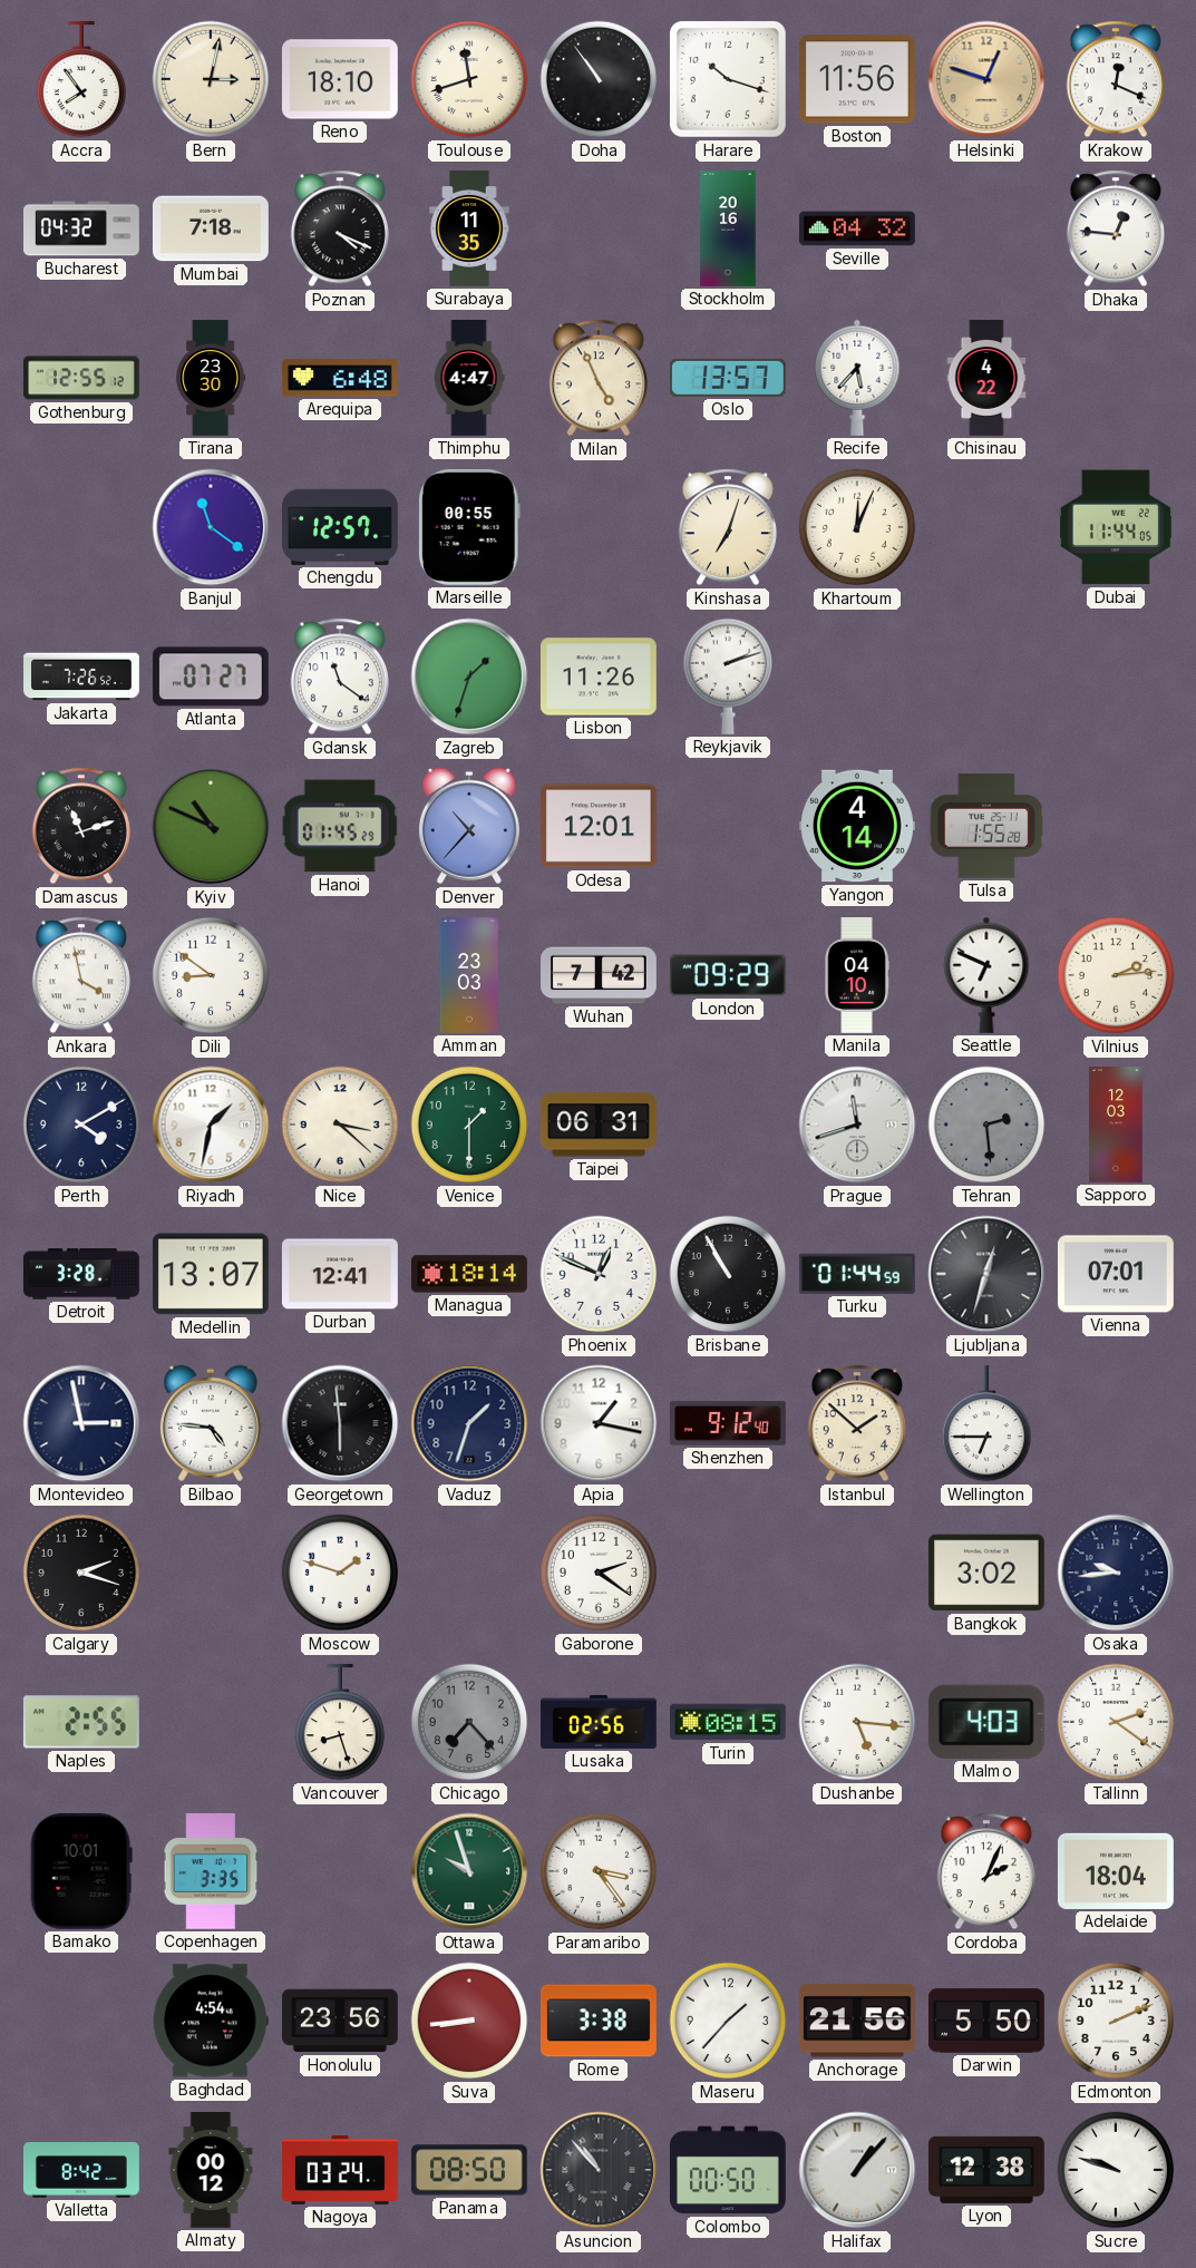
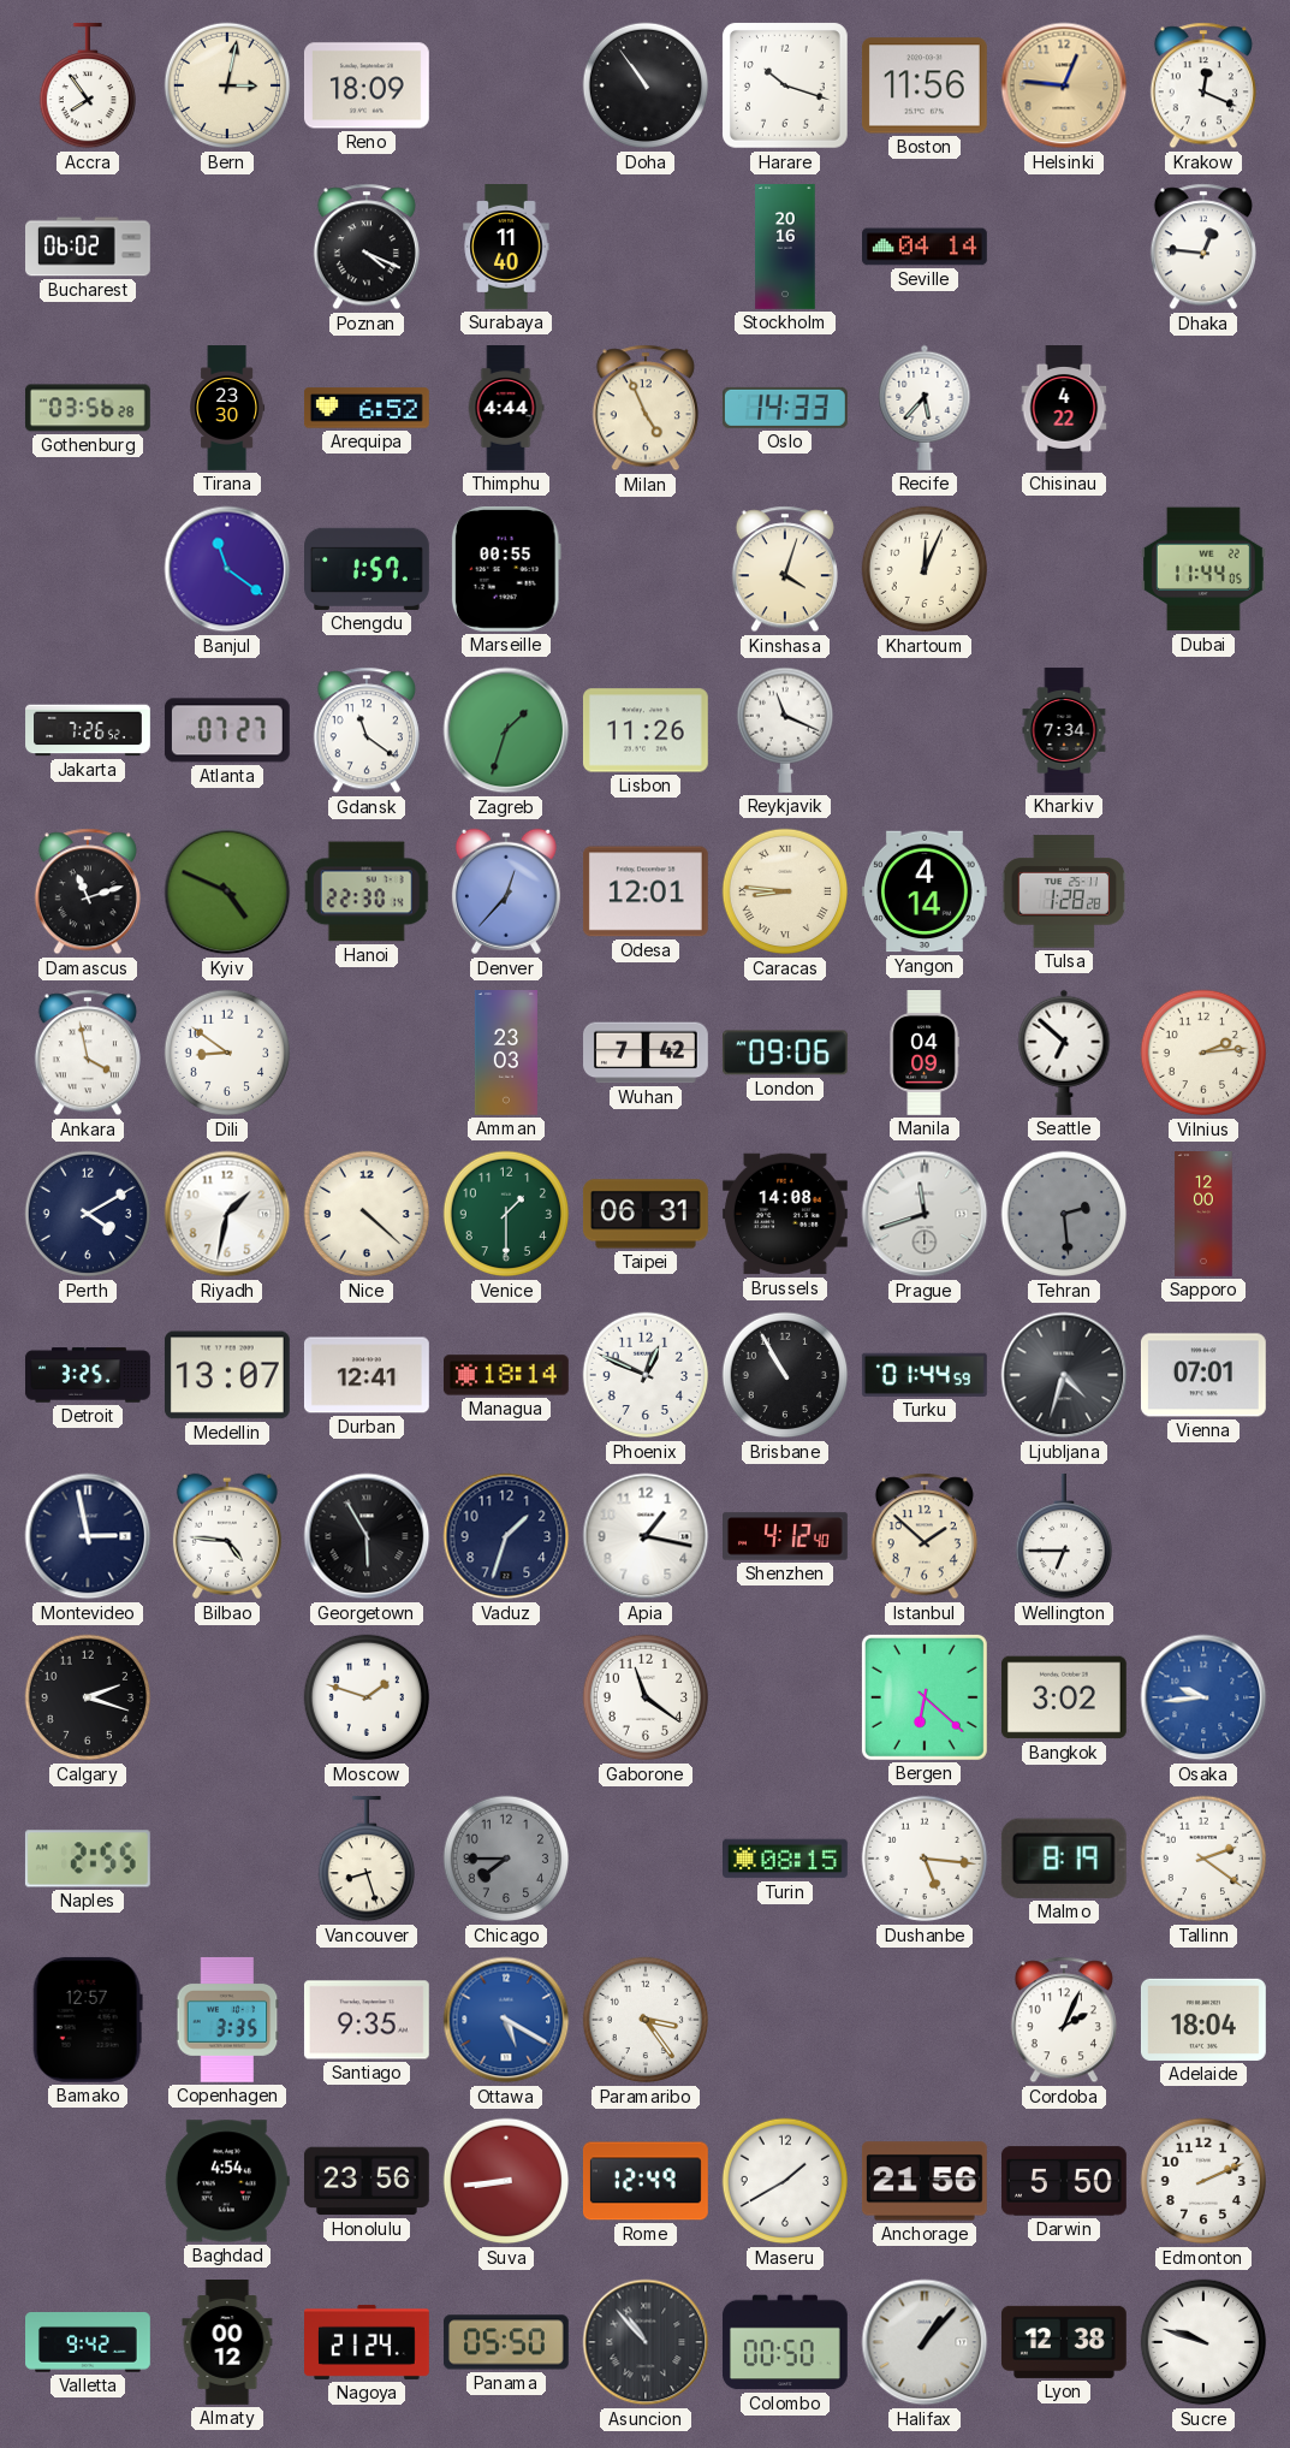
Reno: 18:10 -> 18:09
Toulouse: 11:42 -> none
Helsinki: 12:48 -> 12:46
Bucharest: 04:32 -> 06:02
Mumbai: 7:18 -> none
Surabaya: 11:35 -> 11:40
Seville: 04:32 -> 04:14
Gothenburg: 12:55 -> 03:56
Arequipa: 6:48 -> 6:52
Thimphu: 4:47 -> 4:44
Oslo: 13:57 -> 14:33
Chengdu: 12:57 -> 1:57
Kinshasa: 7:03 -> 4:03
Reykjavik: 2:12 -> 11:19
Kharkiv: none -> 7:34
Kyiv: 10:49 -> 4:49
Hanoi: 01:45 -> 22:30
Denver: 10:37 -> 12:37
Caracas: none -> 8:46
Tulsa: 1:55 -> 1:28
London: 09:29 -> 09:06
Manila: 04:10 -> 04:09
Seattle: 6:49 -> 6:52
Nice: 3:22 -> 4:22
Brussels: none -> 14:08
Sapporo: 12:03 -> 12:00
Detroit: 3:28 -> 3:25
Ljubljana: 12:33 -> 4:33
Georgetown: 5:59 -> 5:55
Shenzhen: 9:12 -> 4:12
Gaborone: 2:21 -> 11:21
Bergen: none -> 6:22
Osaka dial: navy -> blue
Chicago: 7:23 -> 7:45
Lusaka: 02:56 -> none
Malmo: 4:03 -> 8:19
Bamako: 10:01 -> 12:57
Santiago: none -> 9:35
Ottawa: 9:57 -> 5:20
Ottawa dial: green -> blue
Rome: 3:38 -> 12:49
Maseru: 1:37 -> 1:40
Valletta: 8:42 -> 9:42
Nagoya: 03:24 -> 21:24
Panama: 08:50 -> 05:50
